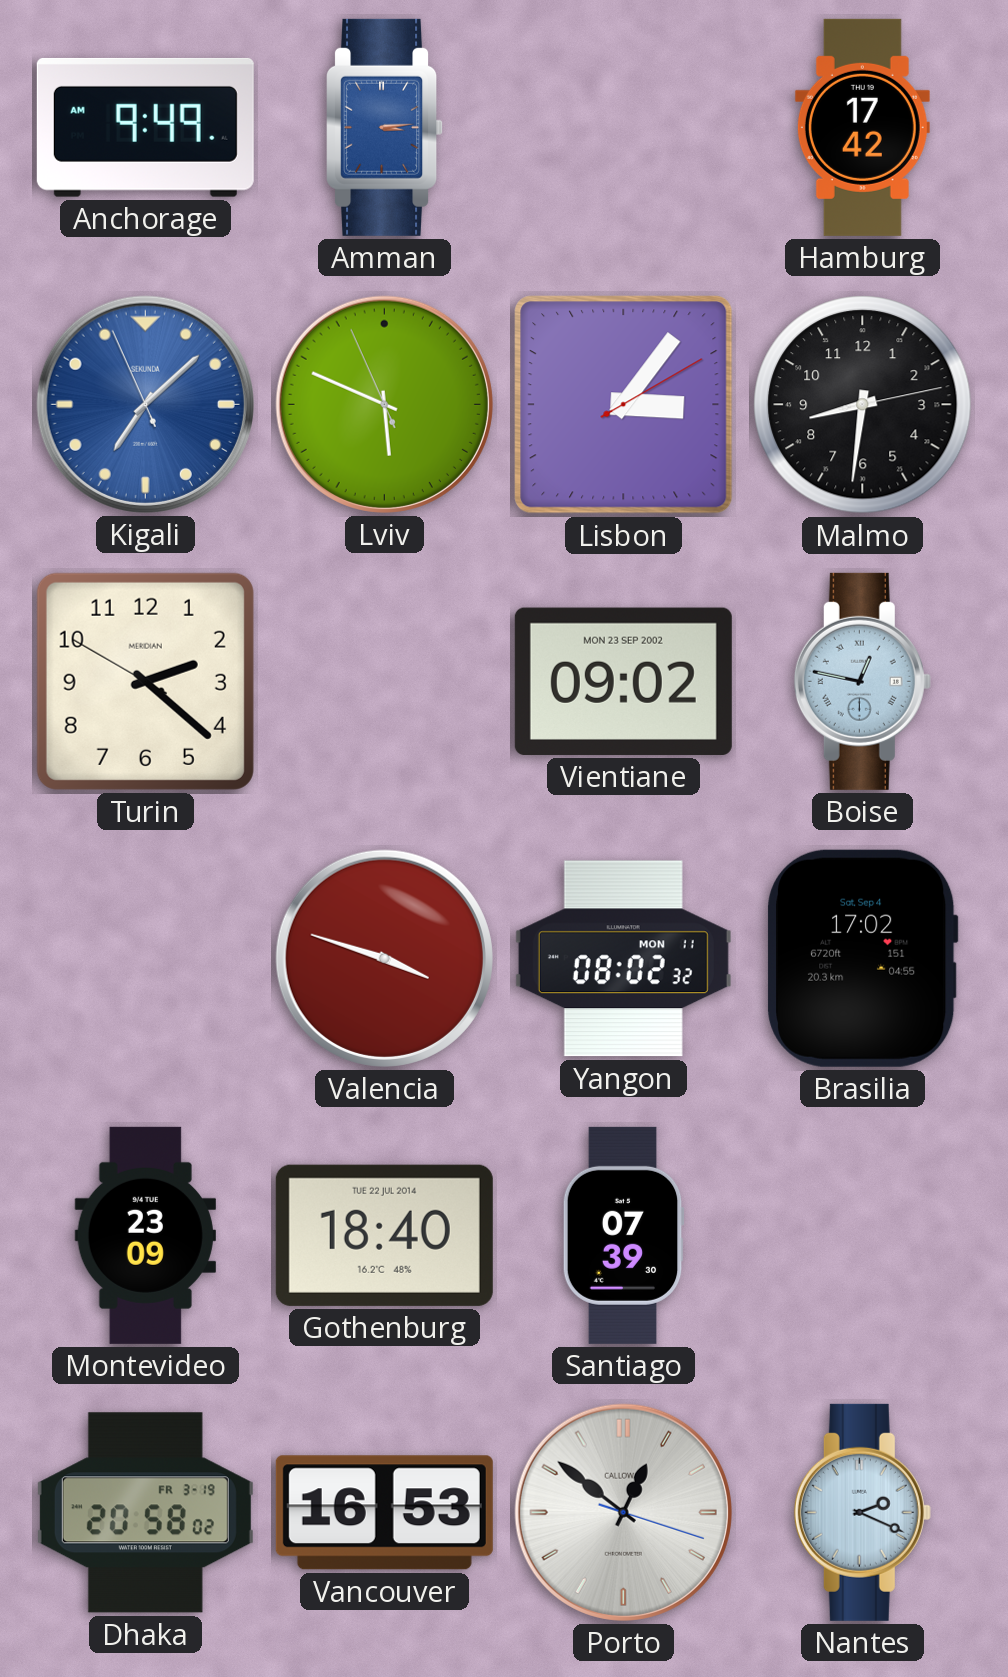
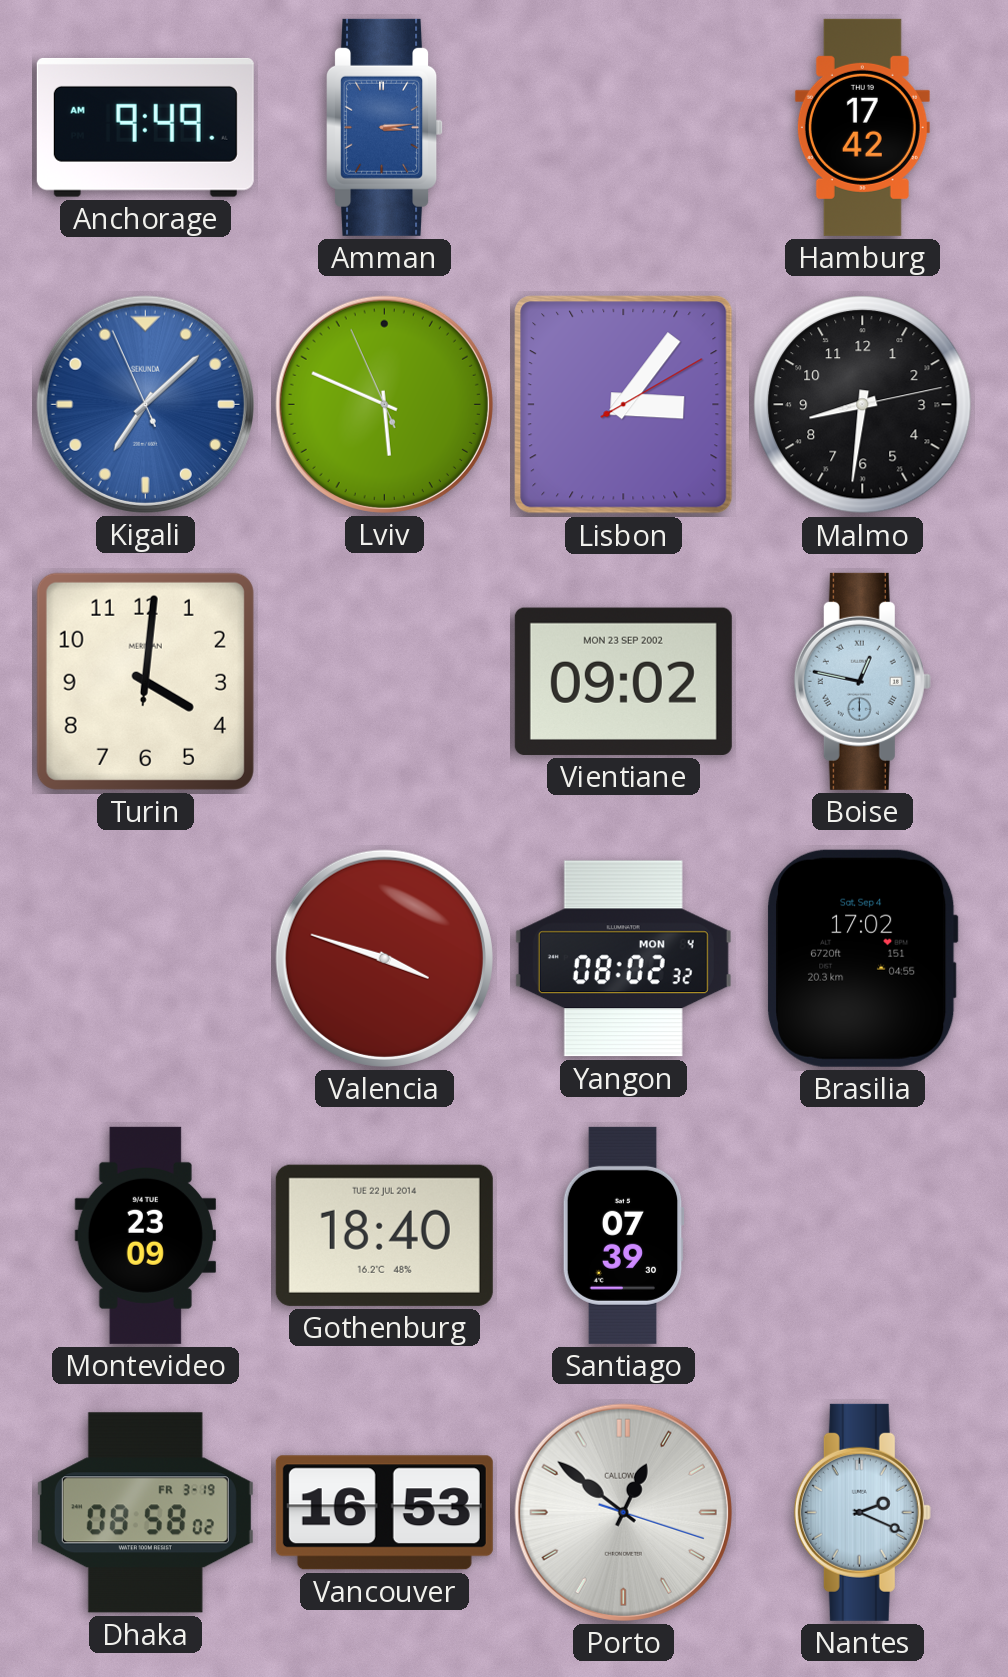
Turin: 2:21 -> 4:01
Yangon date: MON 11 -> MON 4
Dhaka: 20:58 -> 08:58
